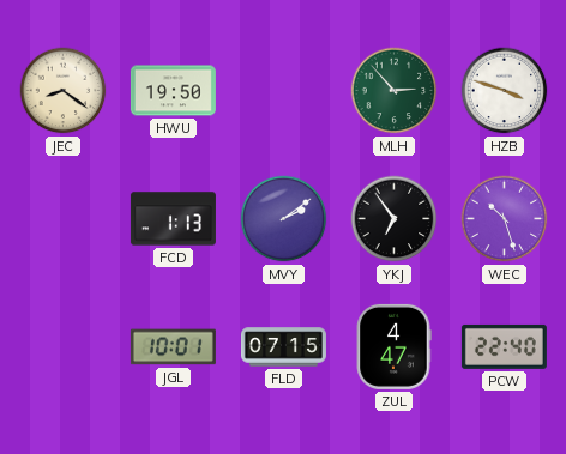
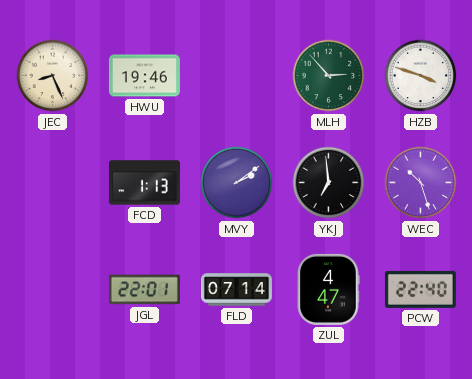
JEC: 8:21 -> 8:26
HWU: 19:50 -> 19:46
YKJ: 6:54 -> 6:59
JGL: 10:01 -> 22:01
FLD: 07:15 -> 07:14
